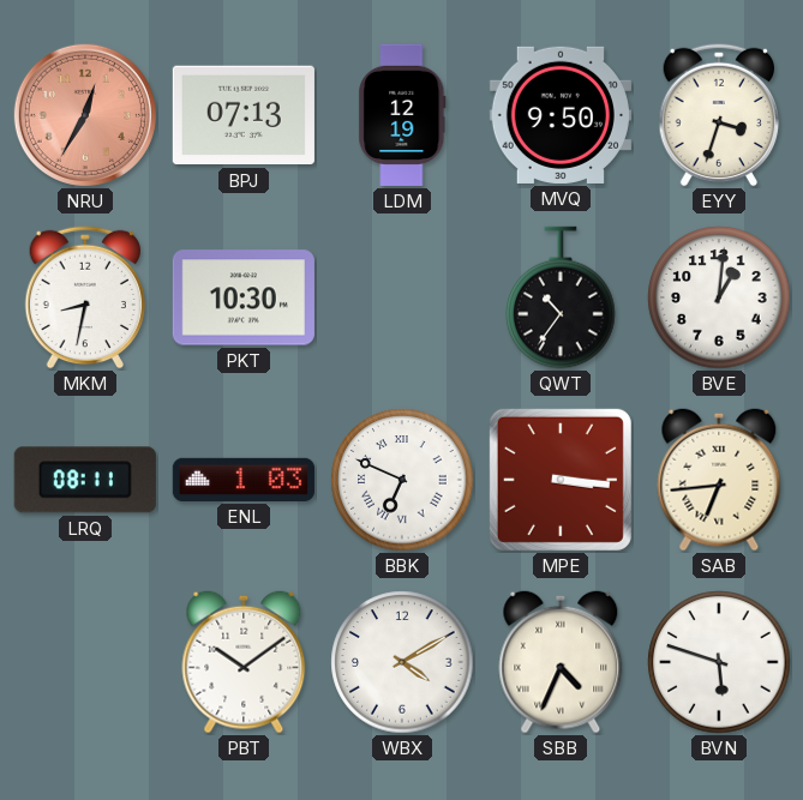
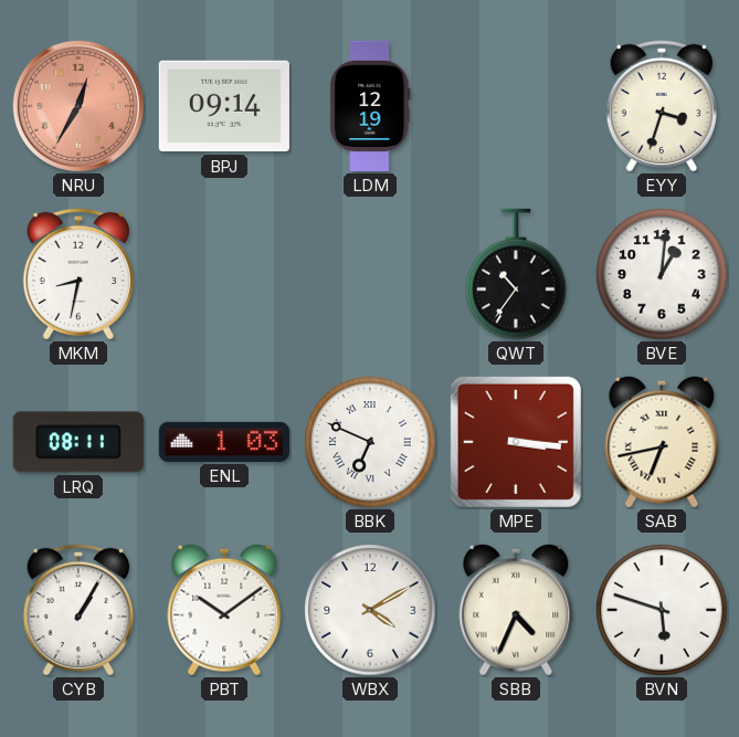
BPJ: 07:13 -> 09:14
MVQ: 9:50 -> none
PKT: 10:30 -> none
SAB: 6:44 -> 6:43
CYB: none -> 1:05
